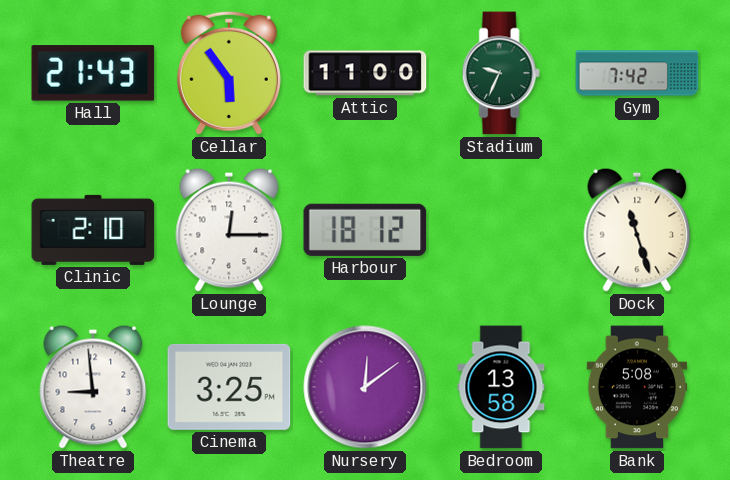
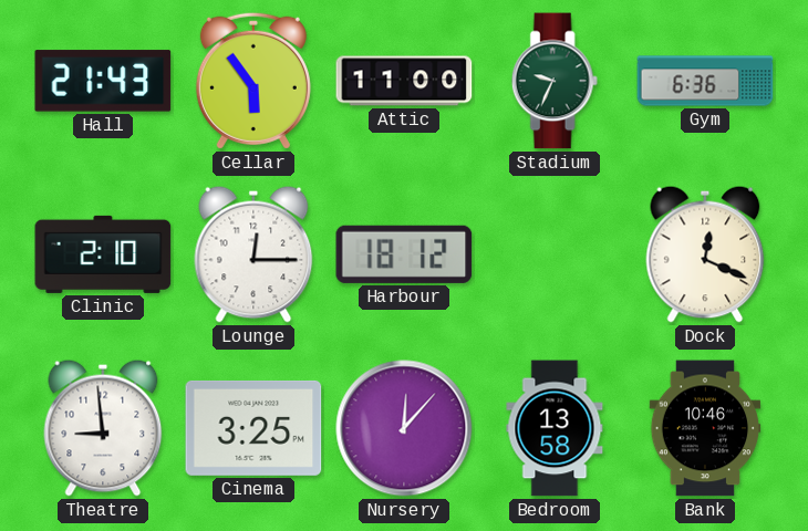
Gym: 7:42 -> 6:36
Dock: 11:27 -> 12:19
Nursery: 12:09 -> 12:07
Bank: 5:08 -> 10:46
